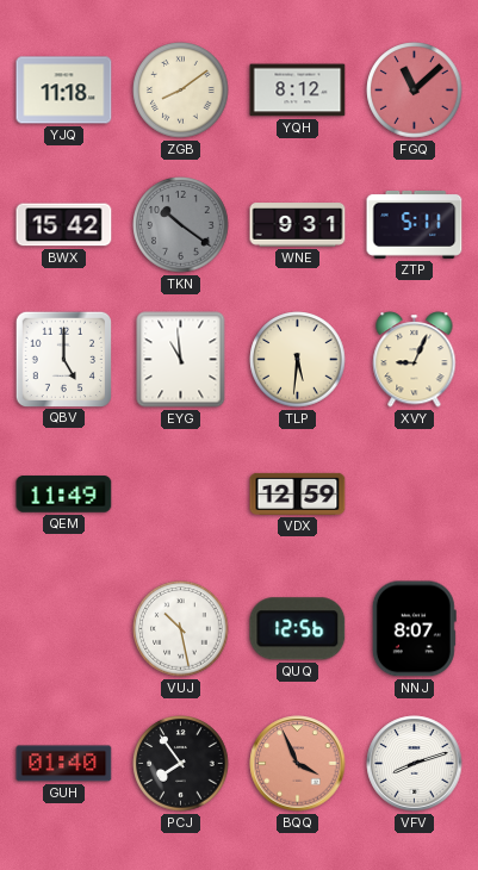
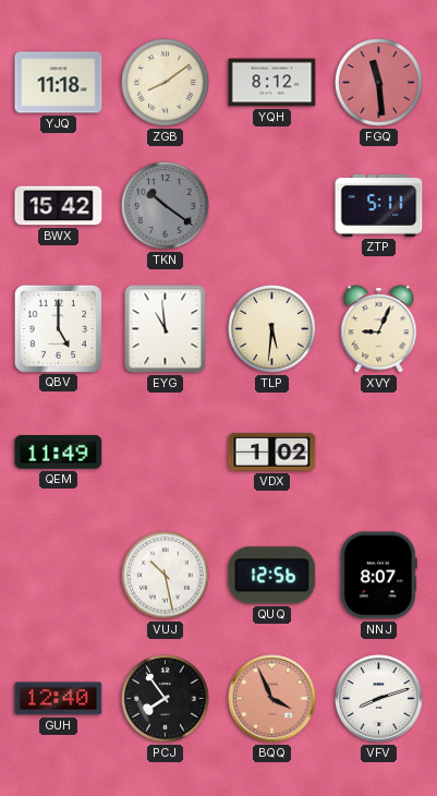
FGQ: 11:08 -> 11:29
WNE: 9:31 -> none
VDX: 12:59 -> 1:02
GUH: 01:40 -> 12:40
